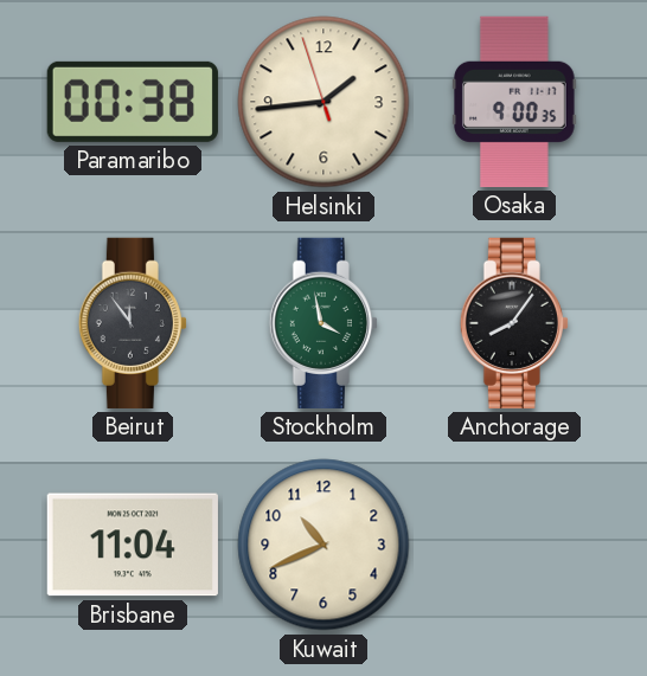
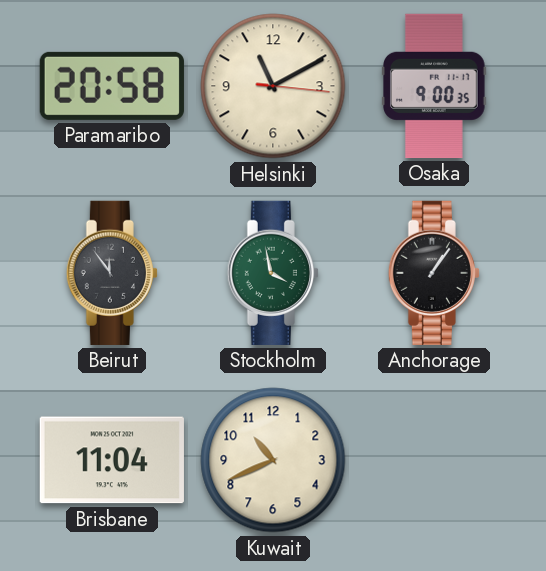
Paramaribo: 00:38 -> 20:58
Helsinki: 1:43 -> 11:10
Anchorage: 8:06 -> 1:06
